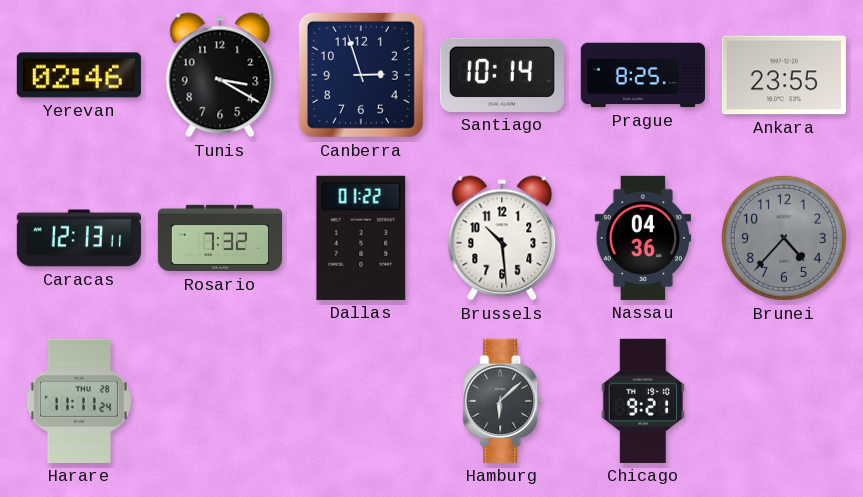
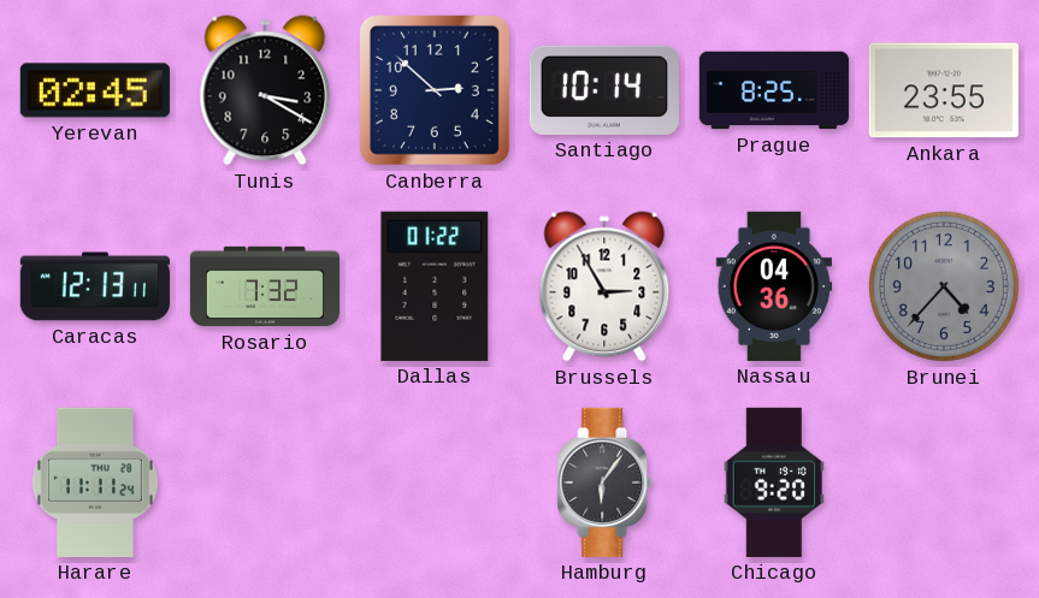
Yerevan: 02:46 -> 02:45
Canberra: 2:57 -> 2:52
Brussels: 10:29 -> 2:55
Hamburg: 6:08 -> 6:06
Chicago: 9:21 -> 9:20
